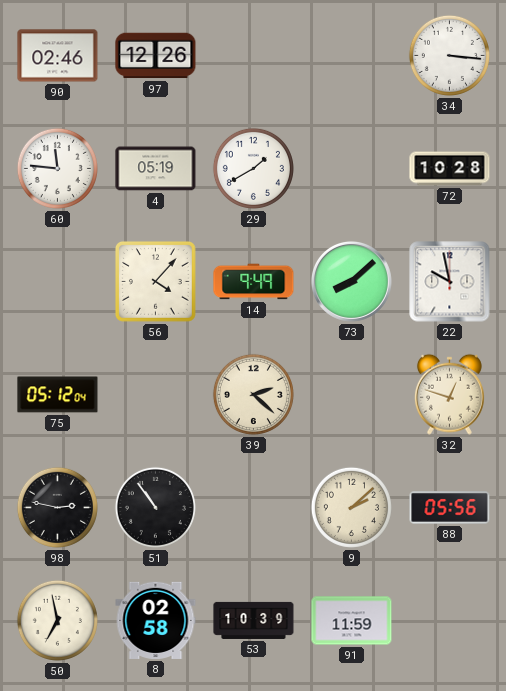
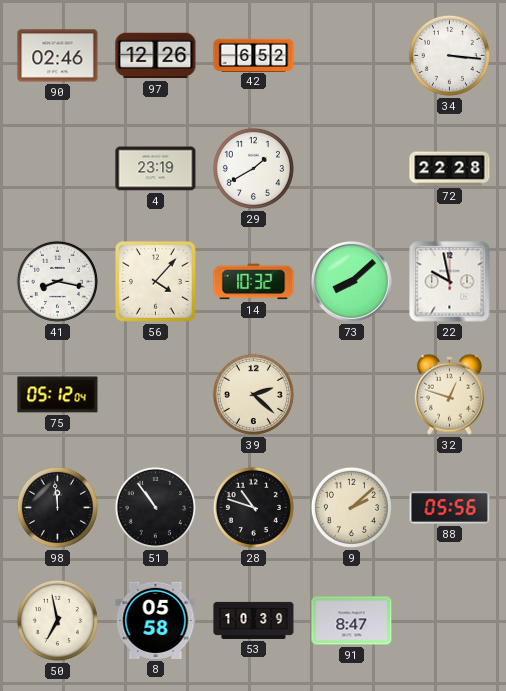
42: none -> 6:52
60: 11:46 -> none
4: 05:19 -> 23:19
72: 10:28 -> 22:28
41: none -> 8:17
14: 9:49 -> 10:32
98: 2:47 -> 11:59
28: none -> 10:48
8: 02:58 -> 05:58
91: 11:59 -> 8:47
